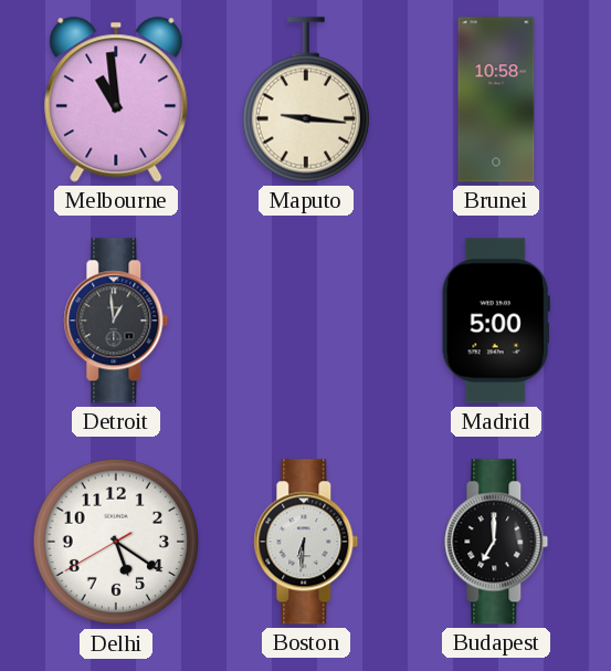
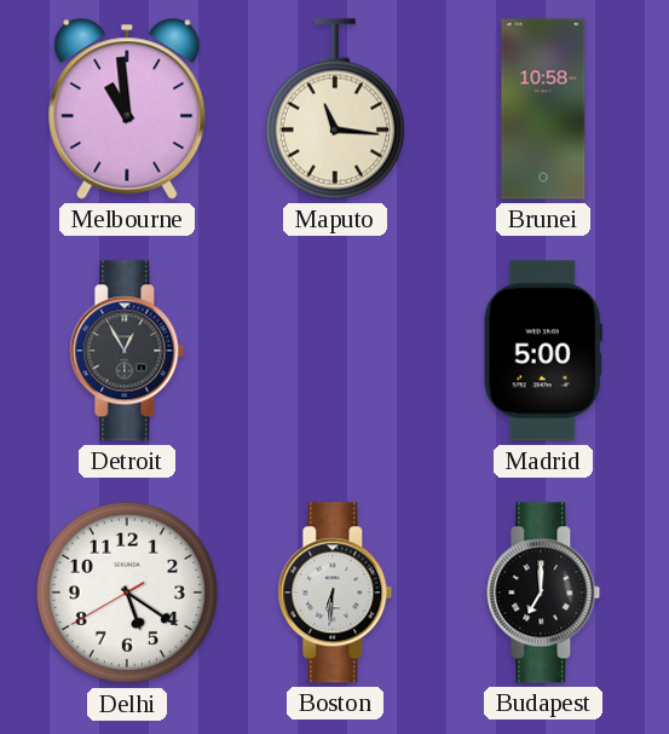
Maputo: 9:16 -> 11:16
Detroit: 12:59 -> 12:55
